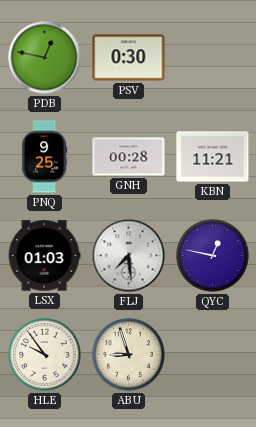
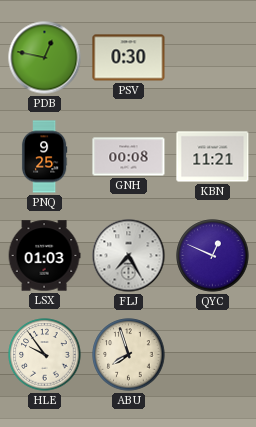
GNH: 00:28 -> 00:08
FLJ: 7:29 -> 7:25
QYC: 12:47 -> 12:49
ABU: 8:57 -> 7:57
